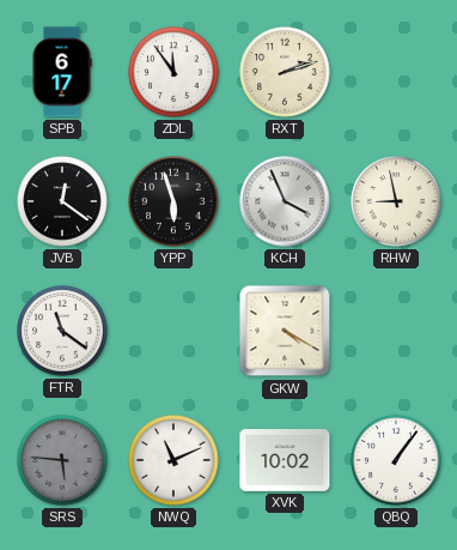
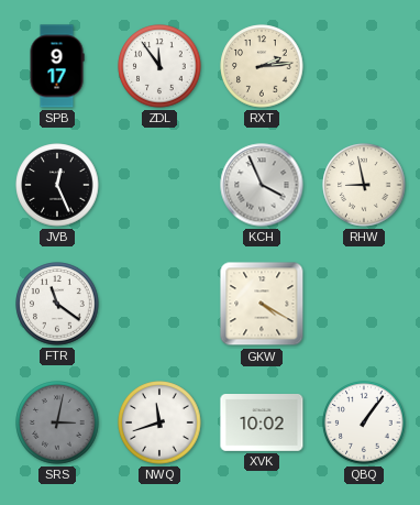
SPB: 6:17 -> 9:17
RXT: 2:12 -> 2:14
JVB: 12:21 -> 12:26
YPP: 5:57 -> none
SRS: 5:46 -> 3:02
NWQ: 11:11 -> 11:42
